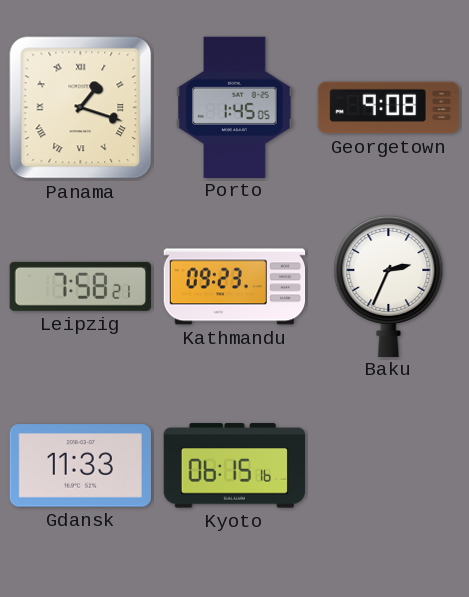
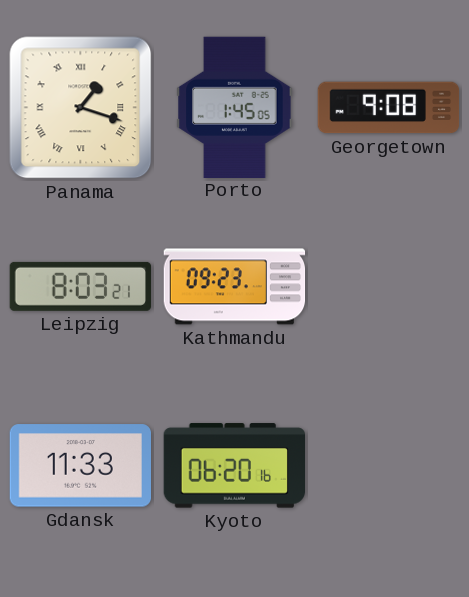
Leipzig: 7:58 -> 8:03
Baku: 2:34 -> none
Kyoto: 06:15 -> 06:20
